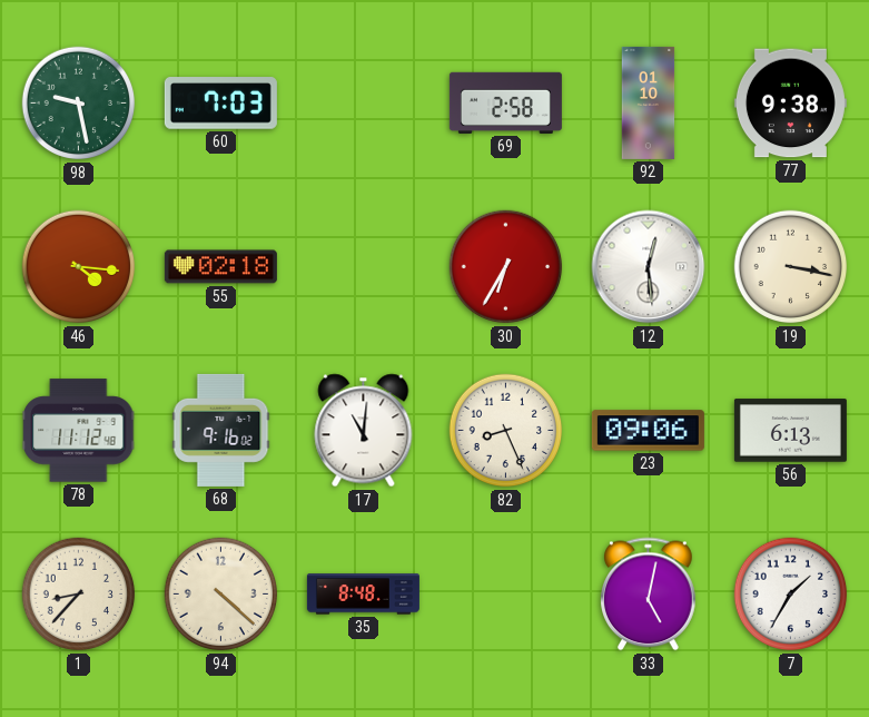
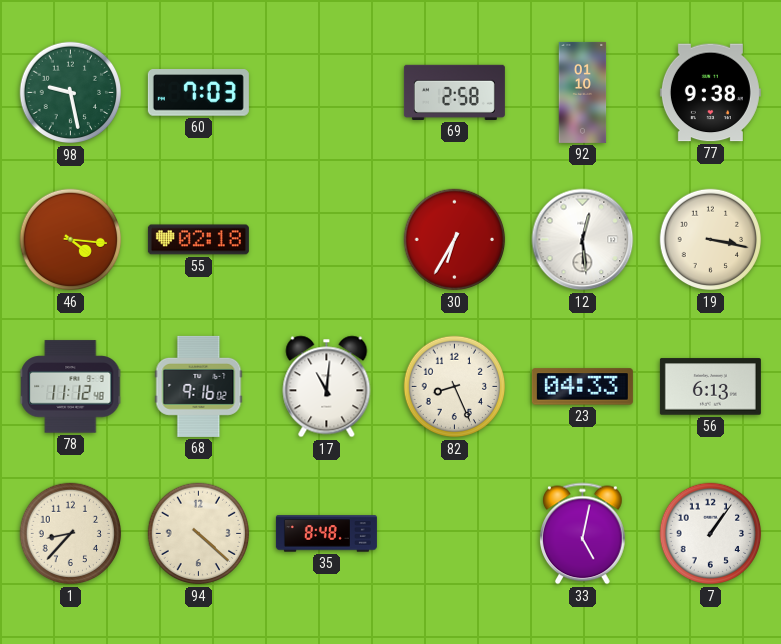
23: 09:06 -> 04:33
7: 1:35 -> 1:06
